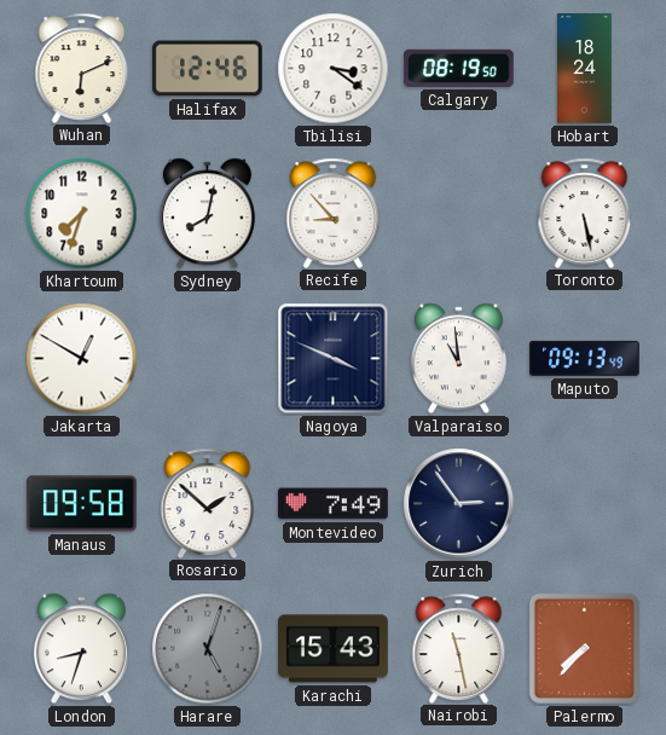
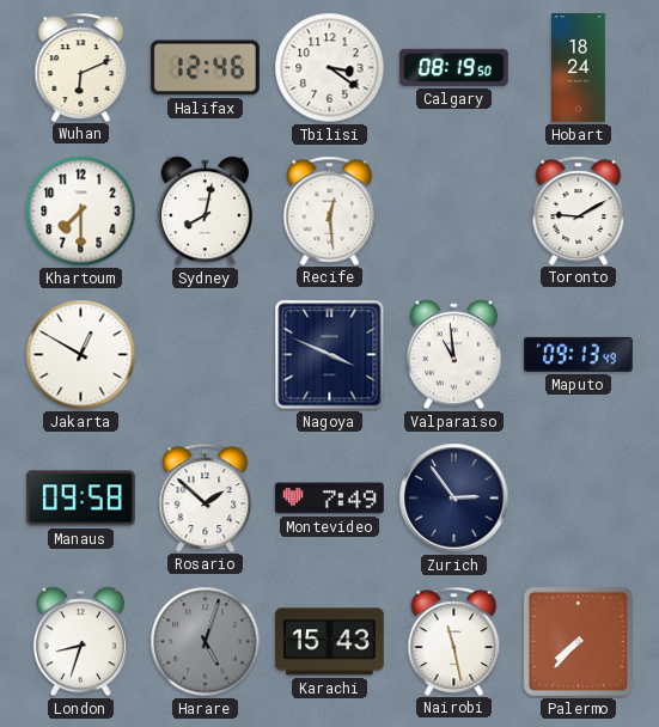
Khartoum: 7:33 -> 7:30
Recife: 8:53 -> 12:29
Toronto: 5:28 -> 9:10
